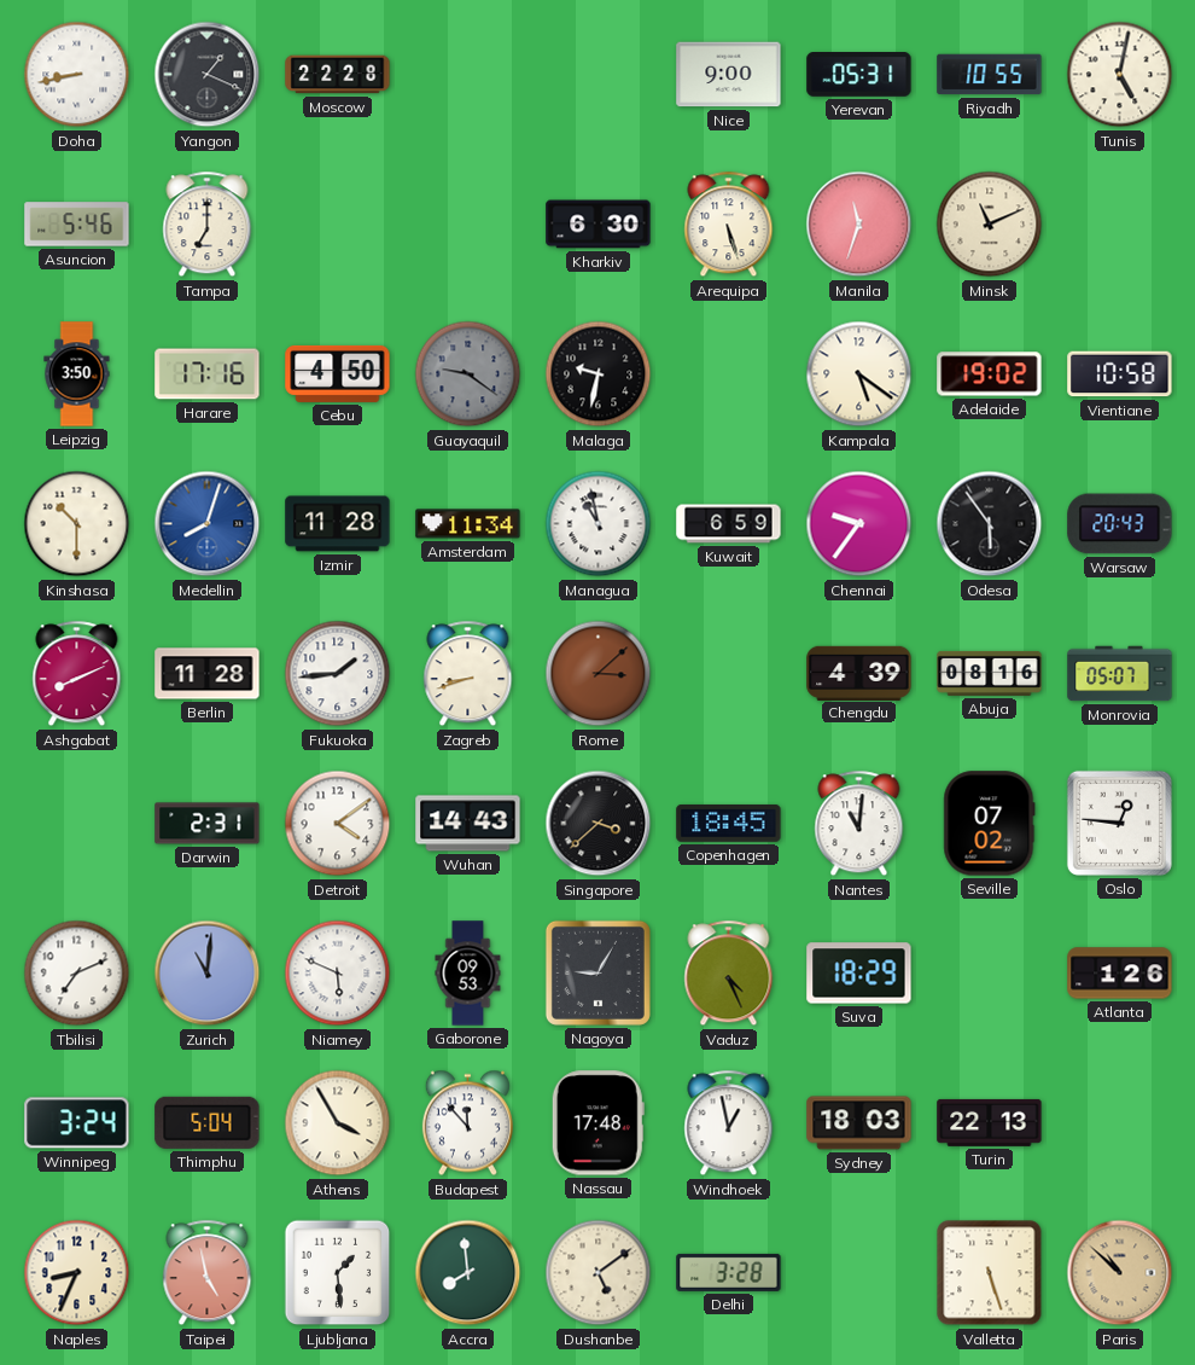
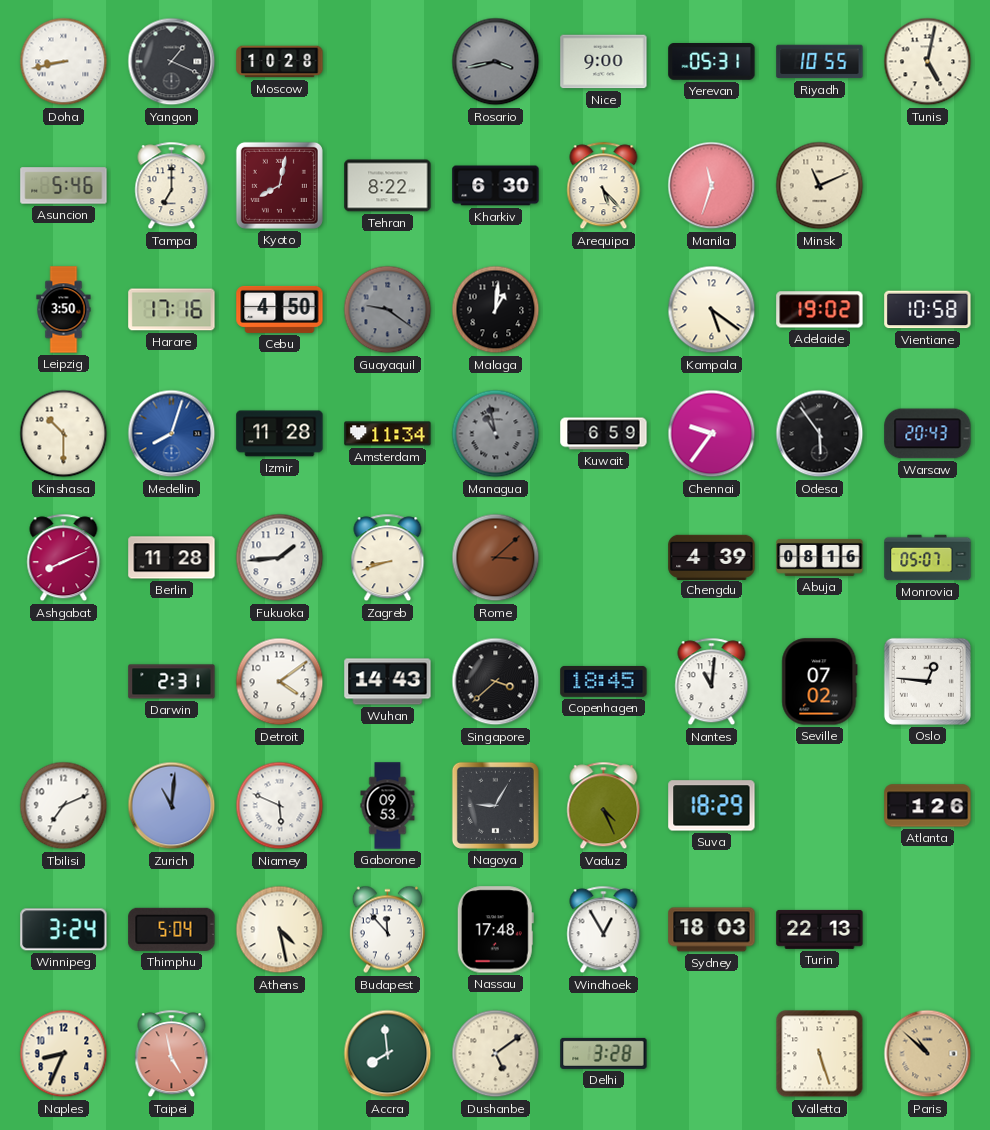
Moscow: 22:28 -> 10:28
Rosario: none -> 3:43
Kyoto: none -> 8:02
Tehran: none -> 8:22
Arequipa: 5:27 -> 5:23
Malaga: 9:32 -> 1:01
Managua dial: white -> grey
Athens: 3:55 -> 4:28
Windhoek: 12:58 -> 12:55
Ljubljana: 1:29 -> none
